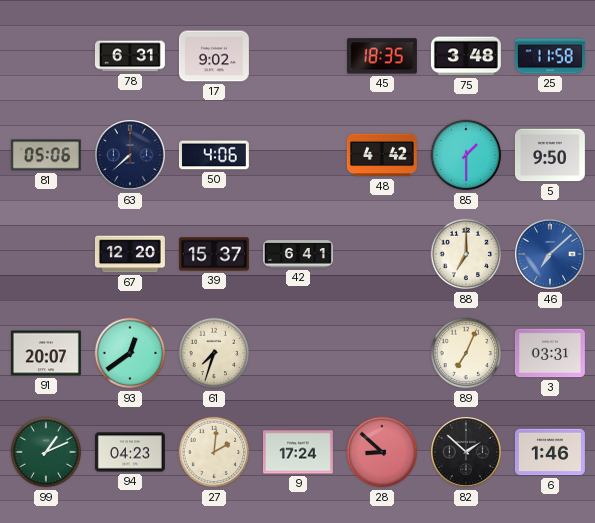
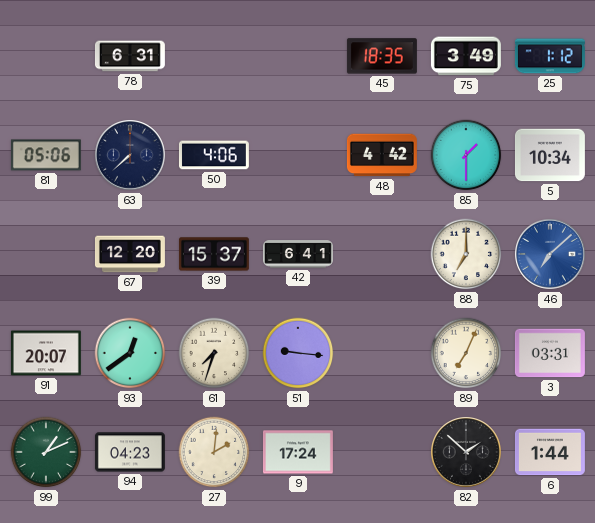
17: 9:02 -> none
75: 3:48 -> 3:49
25: 11:58 -> 1:12
5: 9:50 -> 10:34
51: none -> 9:16
28: 8:52 -> none
6: 1:46 -> 1:44
